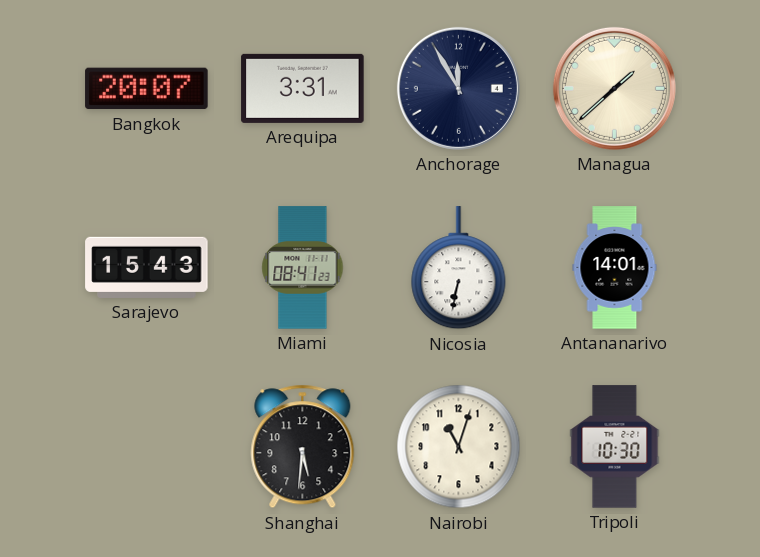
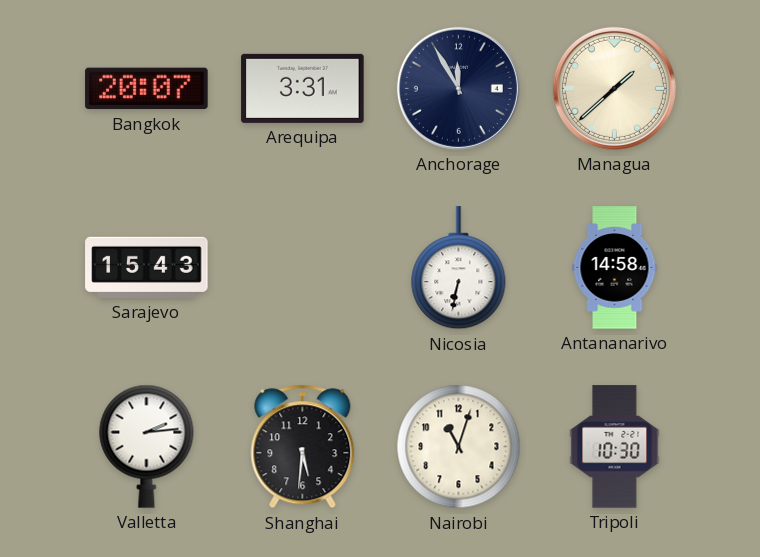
Miami: 08:41 -> none
Antananarivo: 14:01 -> 14:58
Valletta: none -> 2:14
